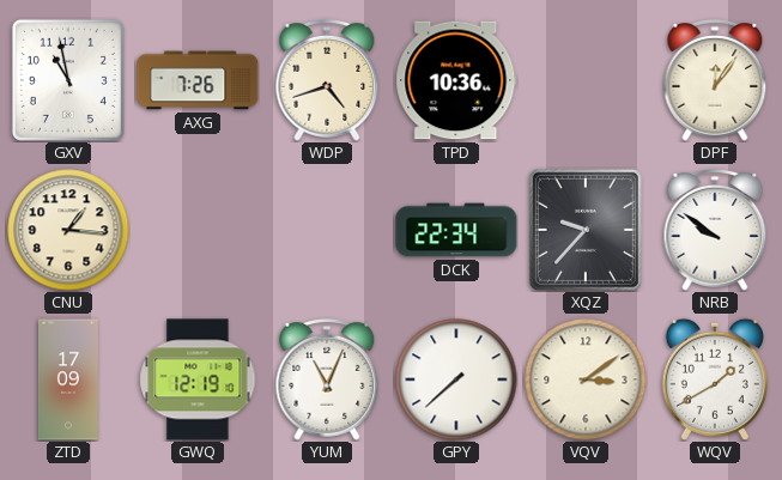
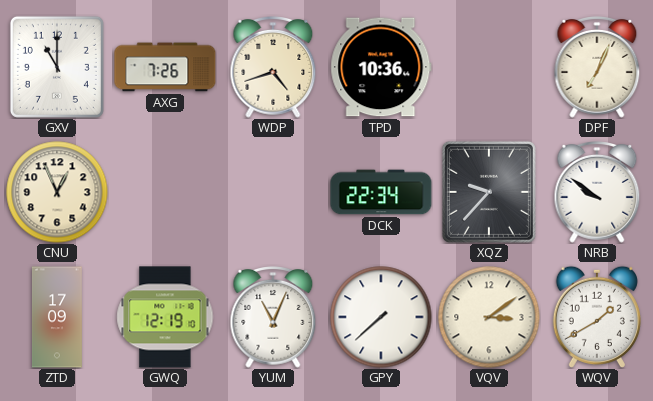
GXV: 10:58 -> 11:00
DPF: 12:06 -> 7:04
CNU: 1:16 -> 12:56
